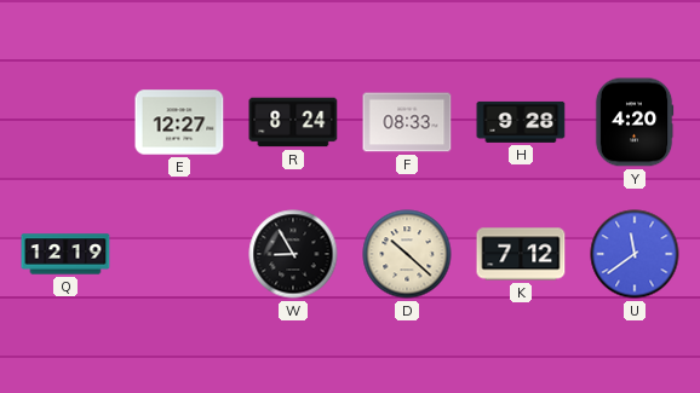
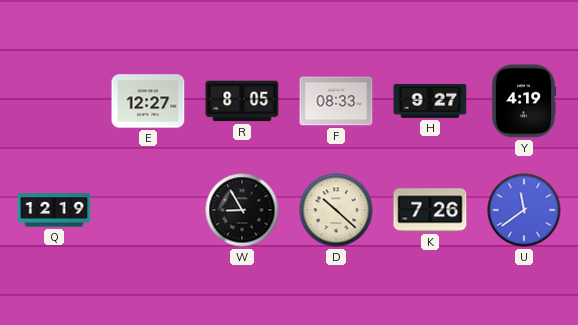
R: 8:24 -> 8:05
H: 9:28 -> 9:27
Y: 4:20 -> 4:19
K: 7:12 -> 7:26
